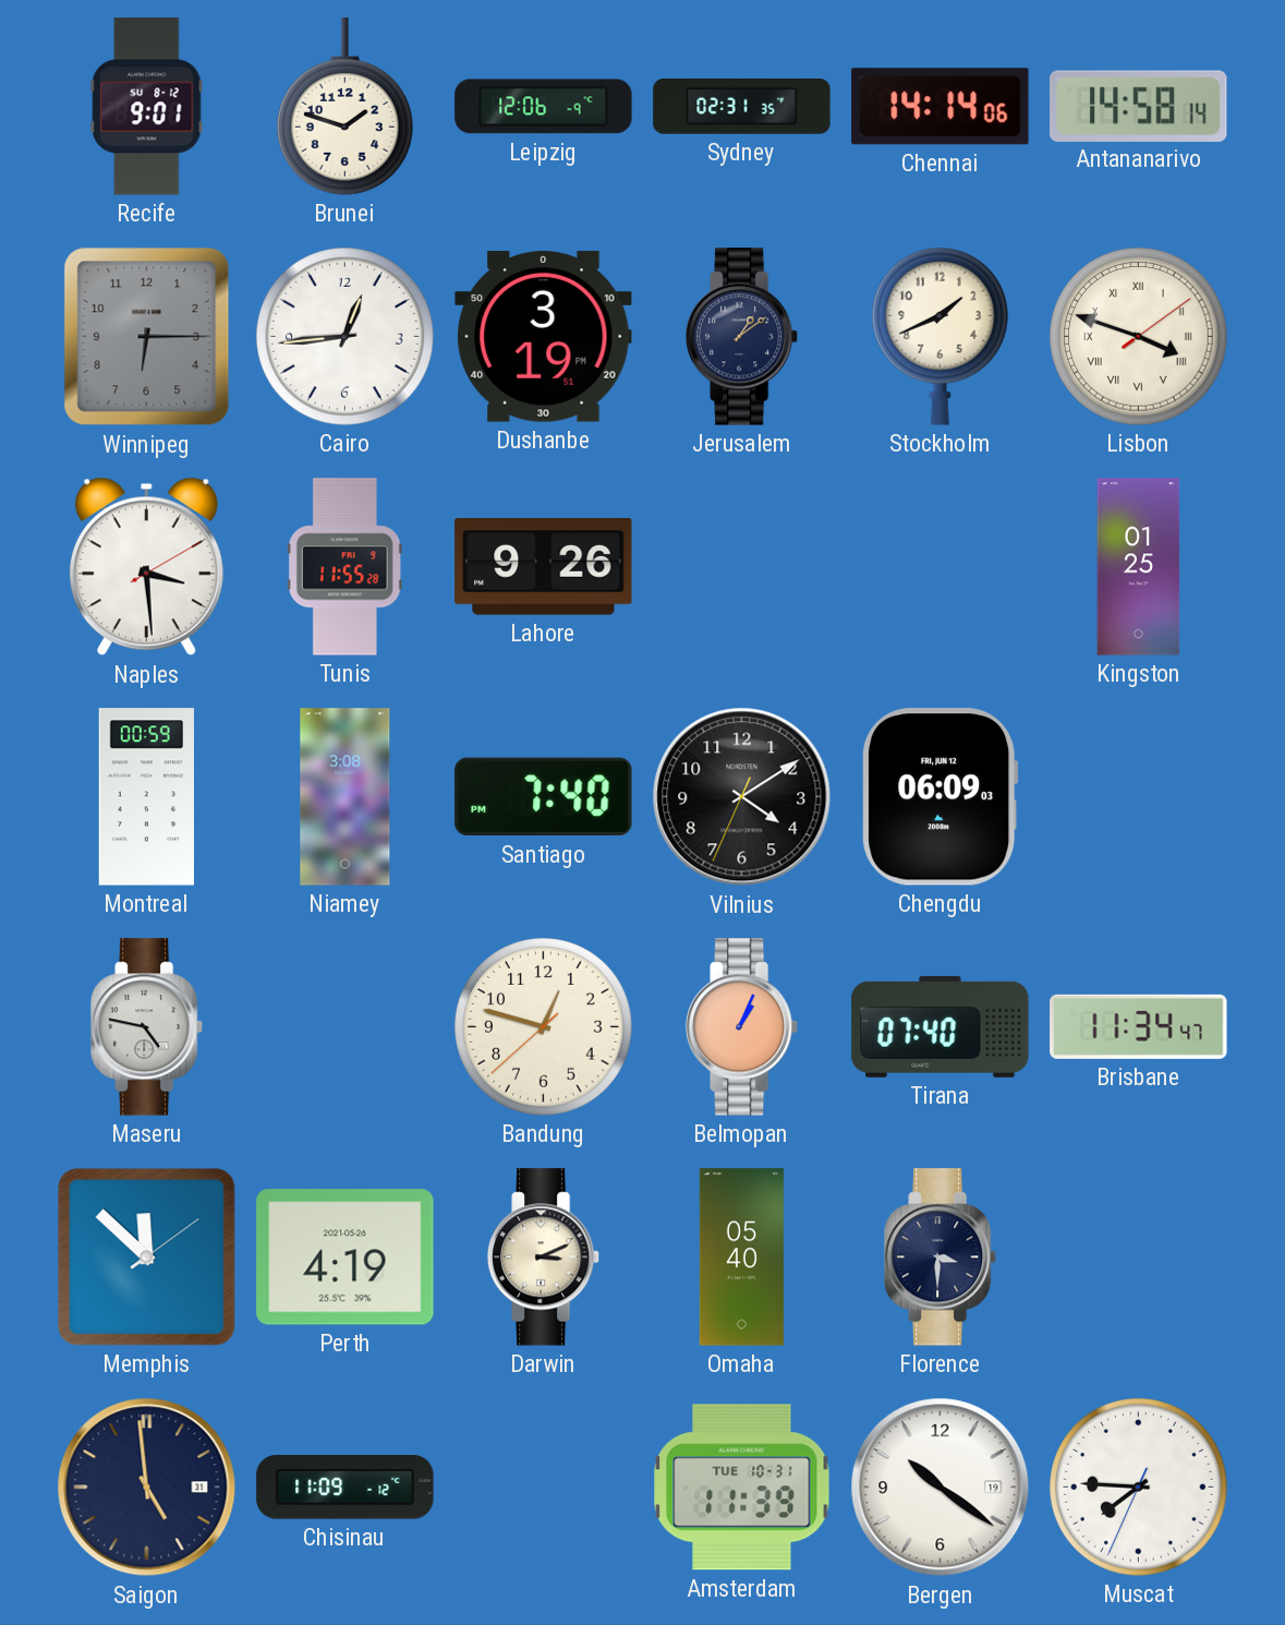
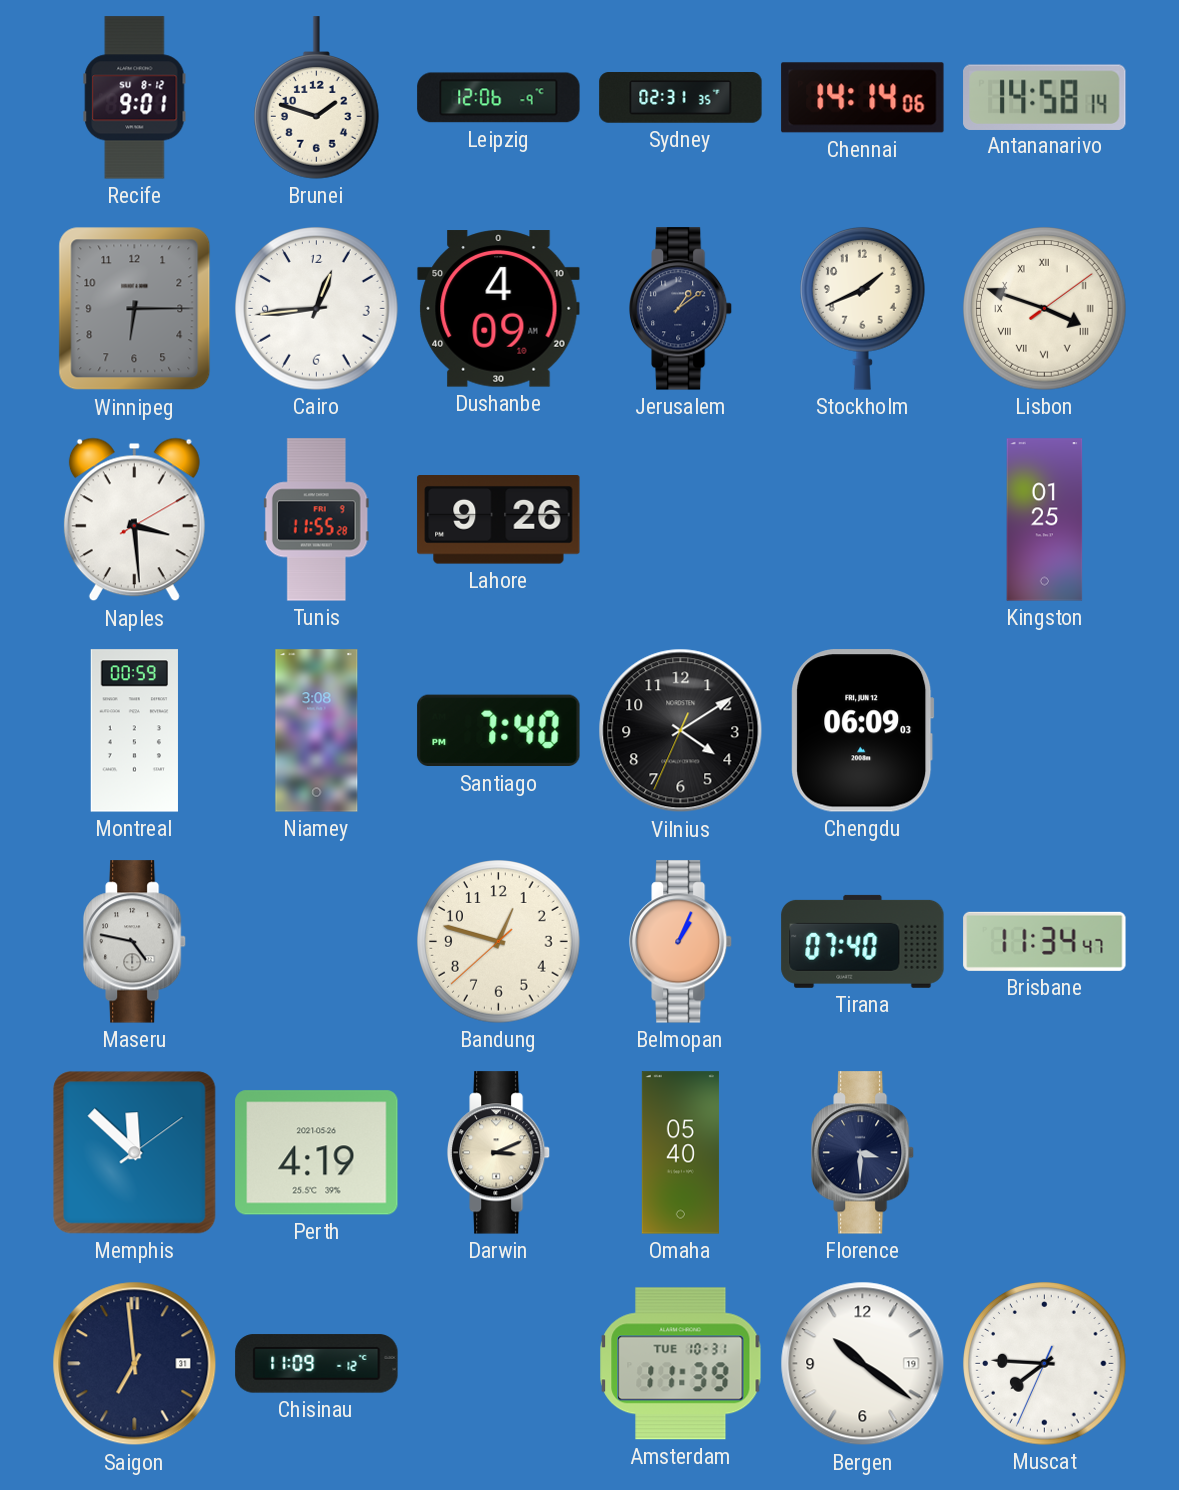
Dushanbe: 3:19 -> 4:09
Saigon: 4:59 -> 6:59
